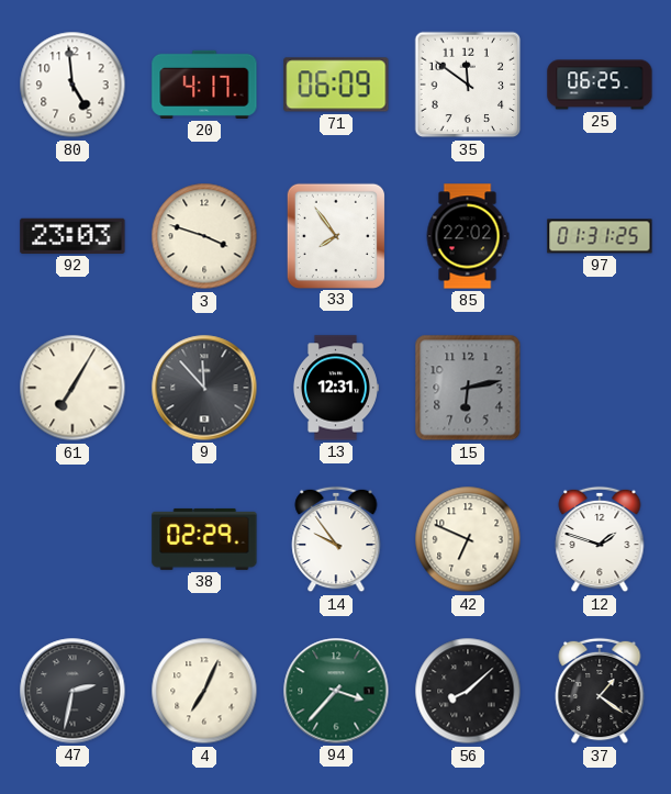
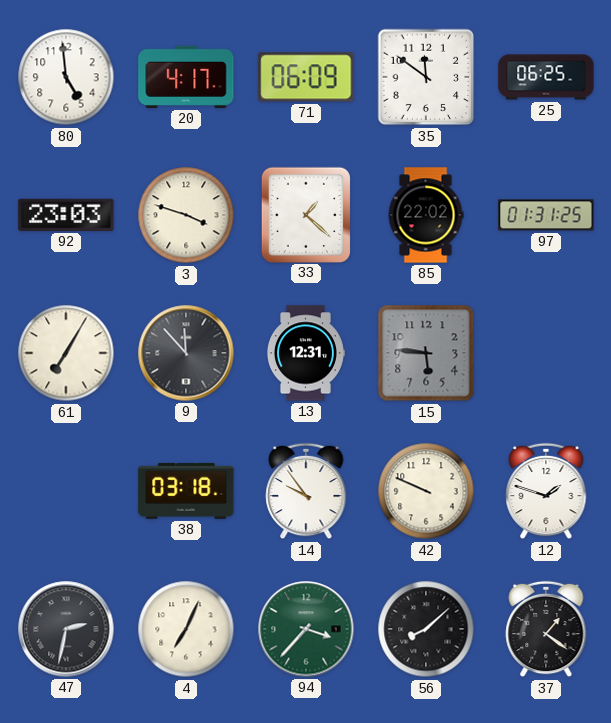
33: 7:54 -> 1:22
15: 6:13 -> 5:46
38: 02:29 -> 03:18
42: 6:49 -> 9:49
